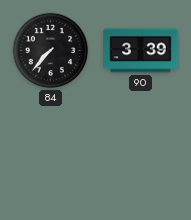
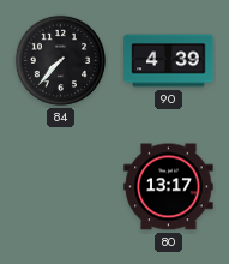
90: 3:39 -> 4:39
80: none -> 13:17
